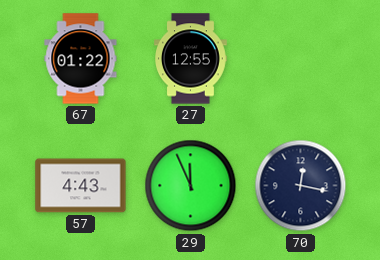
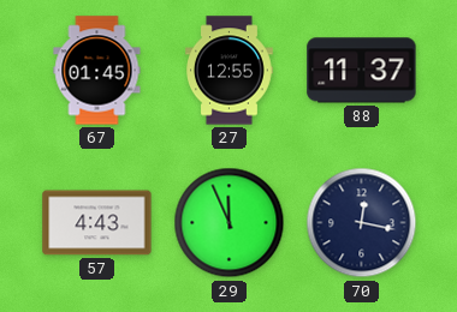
67: 01:22 -> 01:45
88: none -> 11:37
